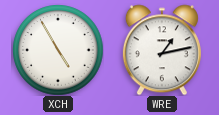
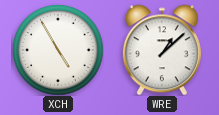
WRE: 1:13 -> 1:08
